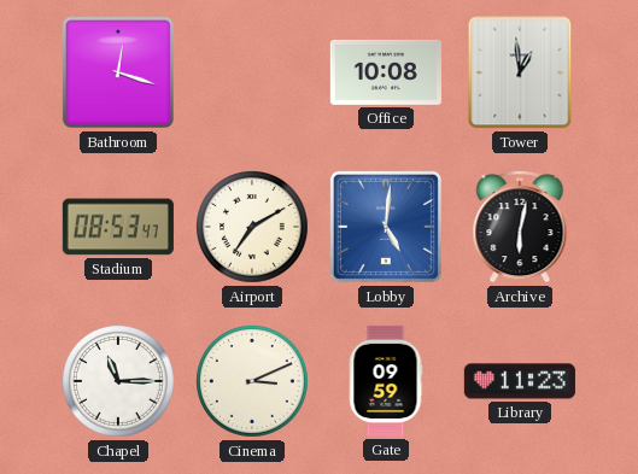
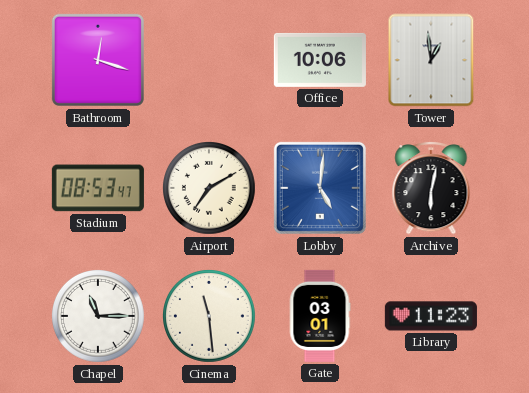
Office: 10:08 -> 10:06
Cinema: 3:11 -> 11:29
Gate: 09:59 -> 03:01
